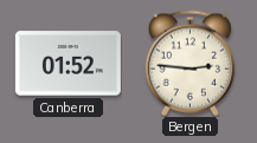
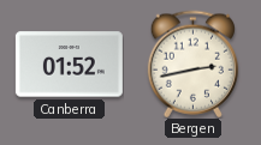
Bergen: 2:46 -> 2:43
